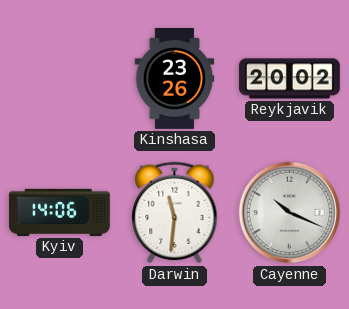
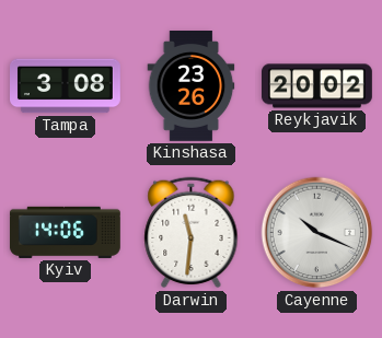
Tampa: none -> 3:08
